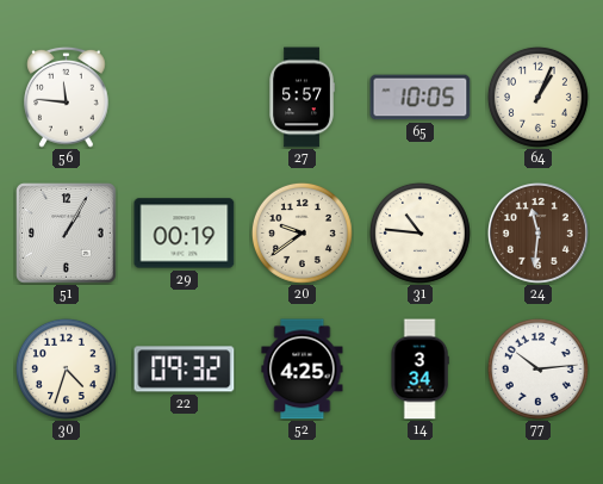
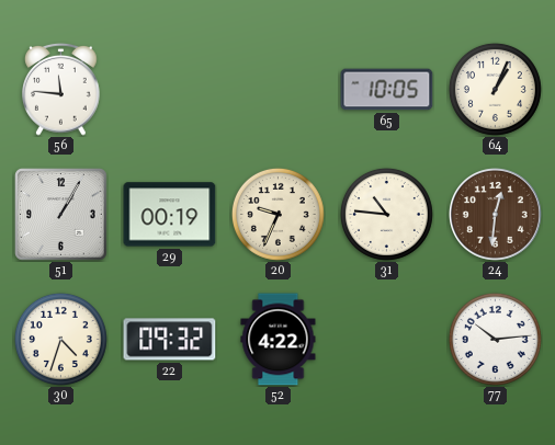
27: 5:57 -> none
20: 9:39 -> 9:34
24: 11:31 -> 12:31
52: 4:25 -> 4:22
14: 3:34 -> none
